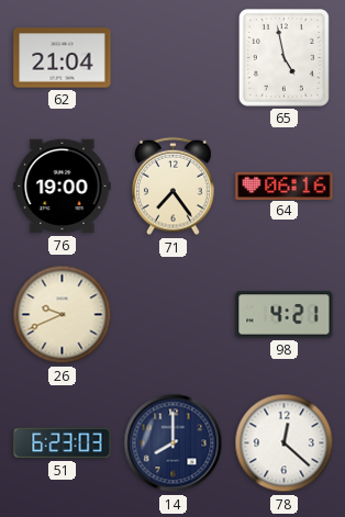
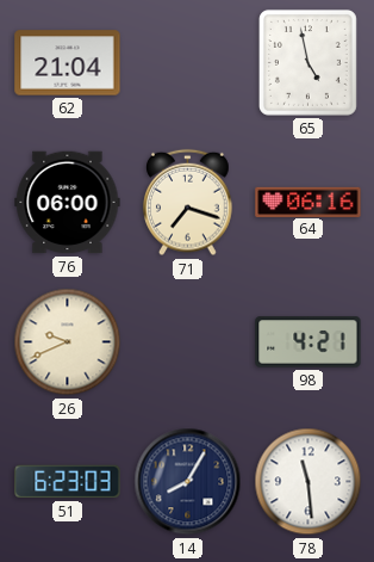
76: 19:00 -> 06:00
71: 7:24 -> 7:18
14: 8:00 -> 8:05
78: 12:22 -> 11:29
